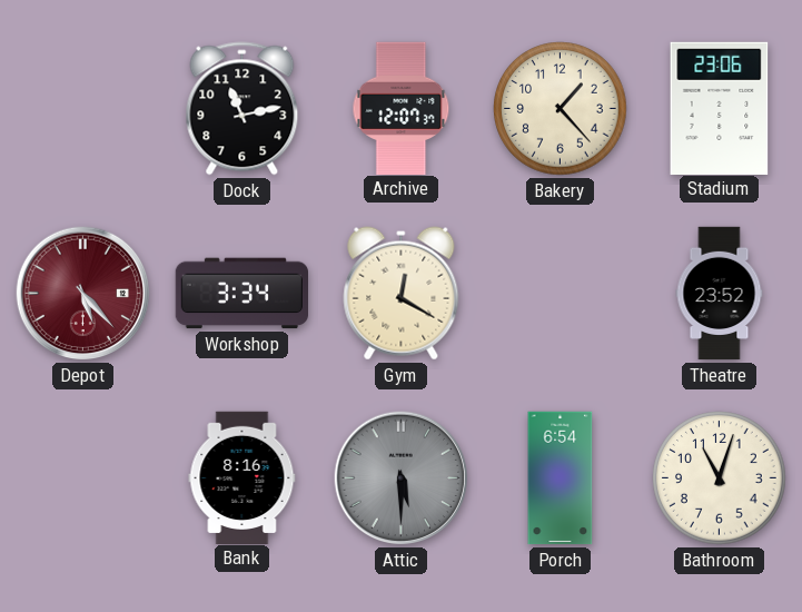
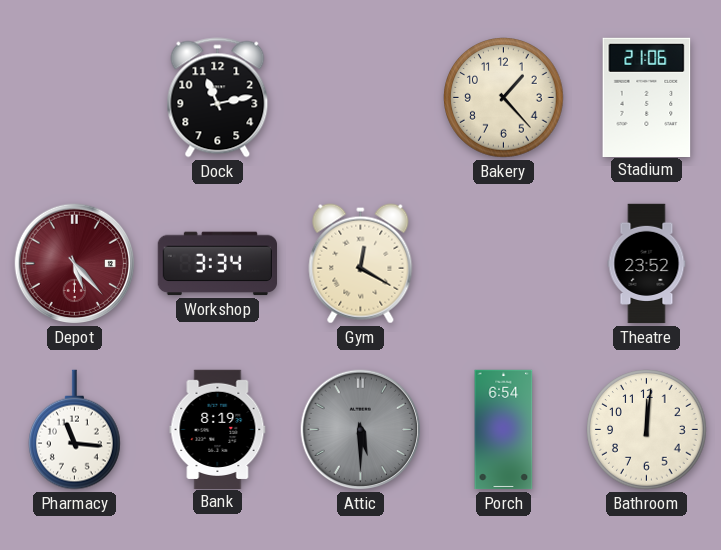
Archive: 12:07 -> none
Stadium: 23:06 -> 21:06
Pharmacy: none -> 11:16
Bank: 8:16 -> 8:19
Bathroom: 11:03 -> 12:01
